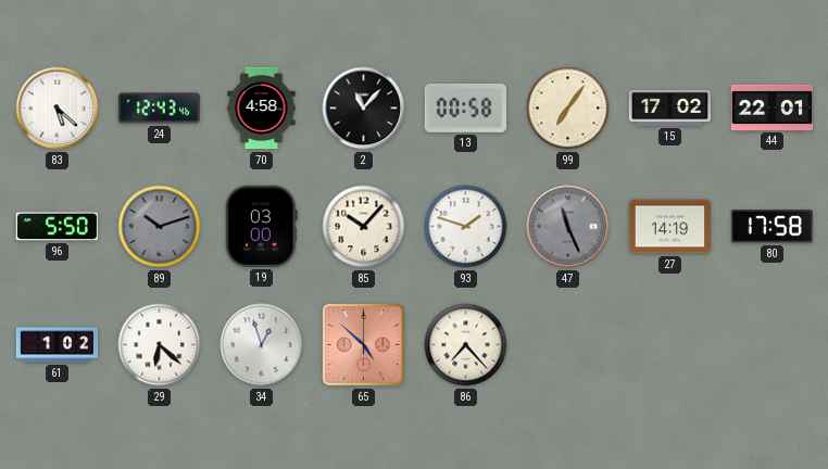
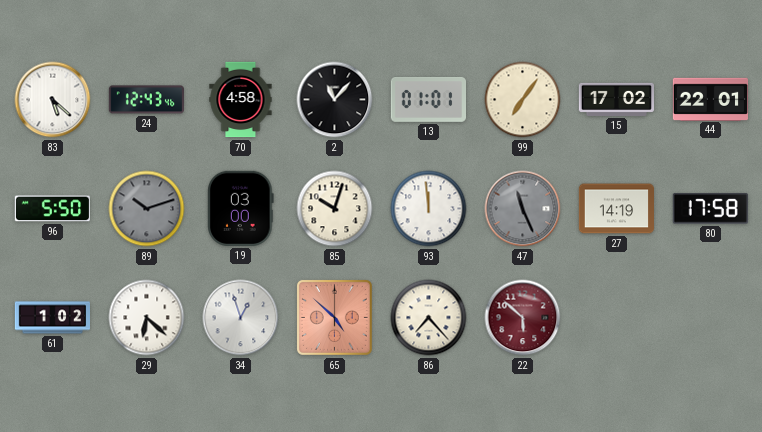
13: 00:58 -> 01:01
85: 10:07 -> 10:03
93: 1:48 -> 11:59
22: none -> 5:52
